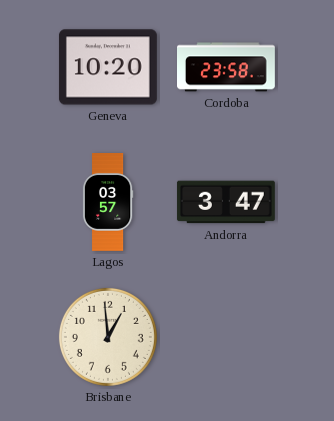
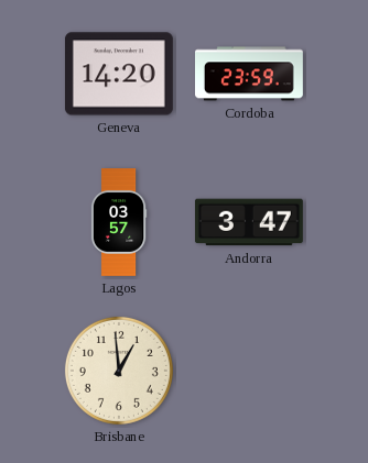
Geneva: 10:20 -> 14:20
Cordoba: 23:58 -> 23:59
